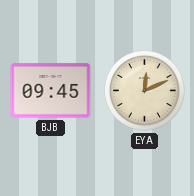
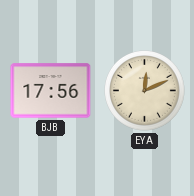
BJB: 09:45 -> 17:56
